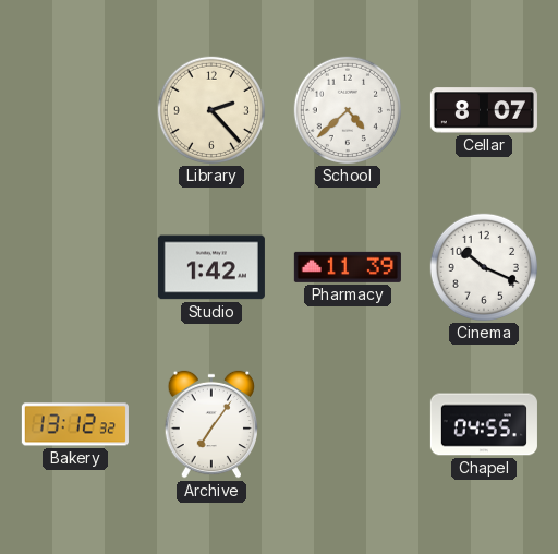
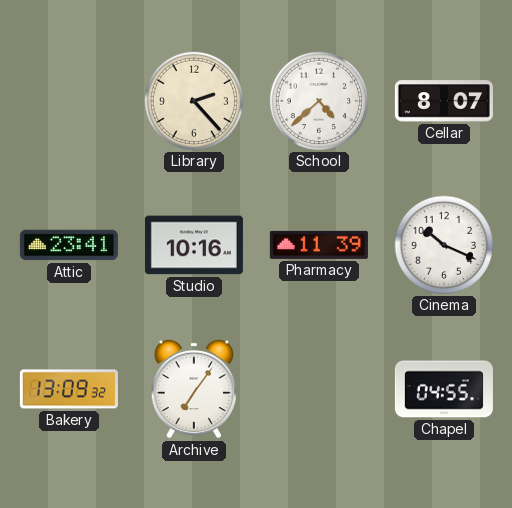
Attic: none -> 23:41
Studio: 1:42 -> 10:16
Bakery: 13:12 -> 13:09
